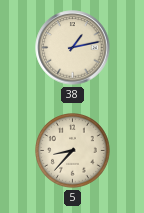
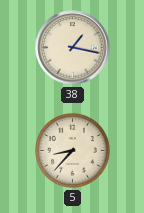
38: 1:13 -> 1:17
